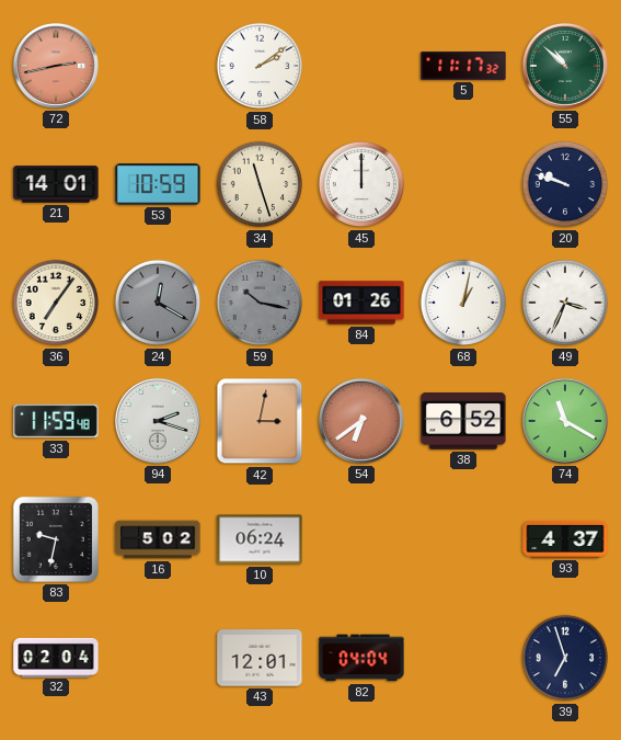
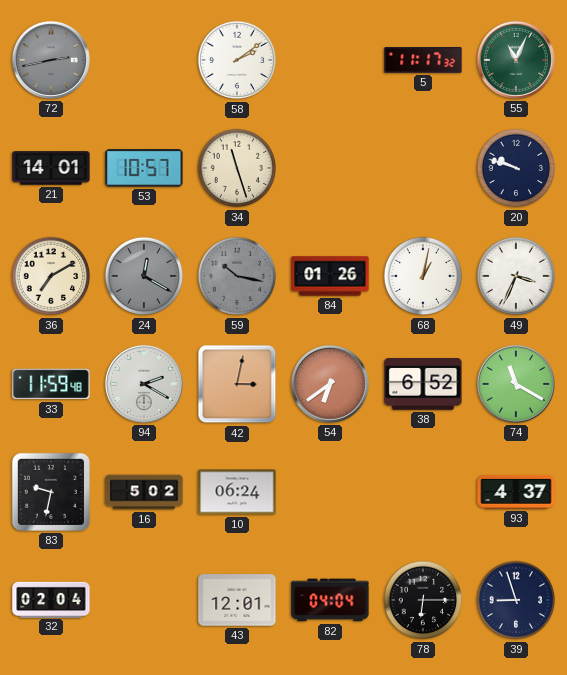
72 dial: salmon -> grey
55: 10:52 -> 11:04
53: 10:59 -> 10:57
45: 12:00 -> none
36: 7:06 -> 7:10
94: 2:18 -> 2:20
78: none -> 6:15
39: 6:57 -> 8:57
